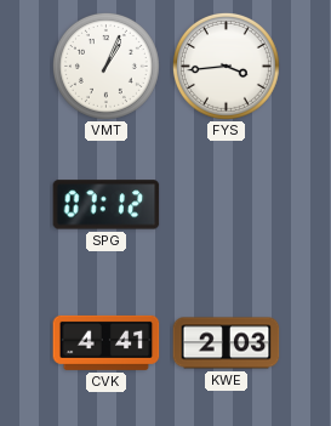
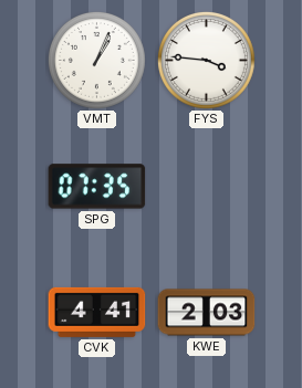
FYS: 3:44 -> 3:46
SPG: 07:12 -> 07:35
